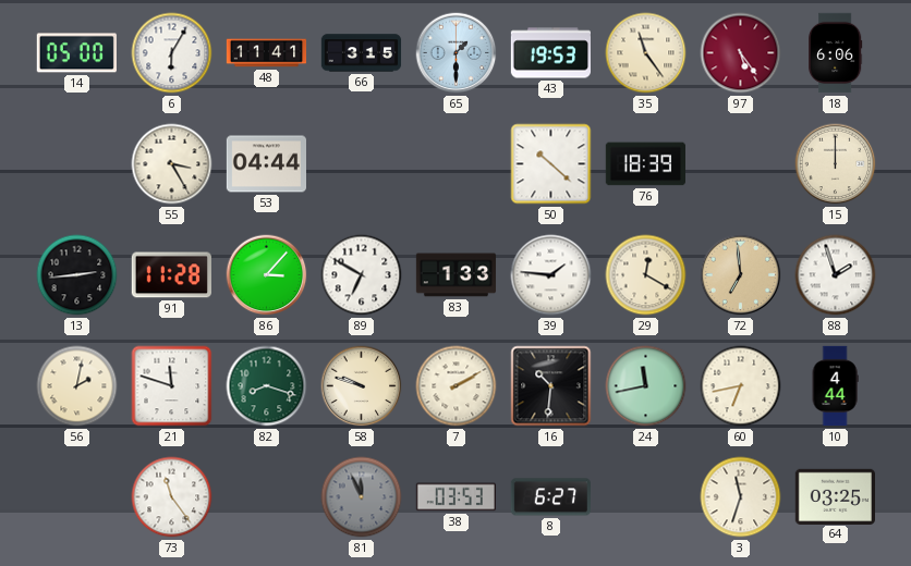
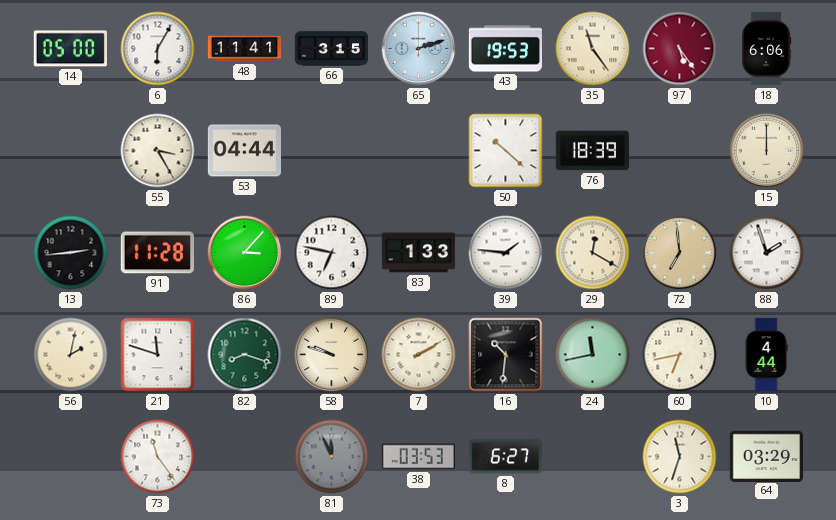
65: 1:30 -> 2:12
89: 6:50 -> 6:47
64: 03:25 -> 03:29
